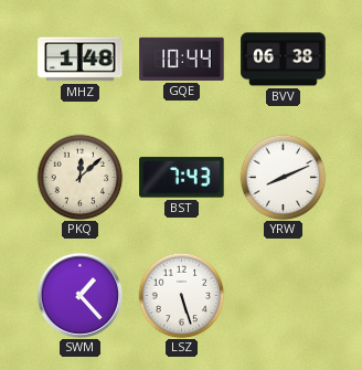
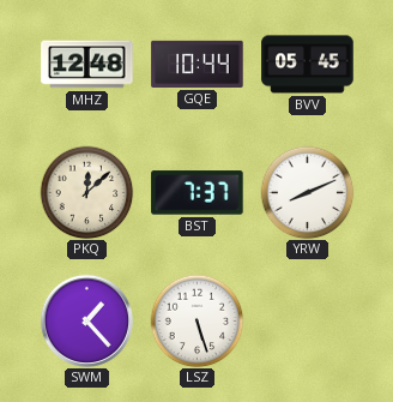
MHZ: 1:48 -> 12:48
BVV: 06:38 -> 05:45
BST: 7:43 -> 7:37
